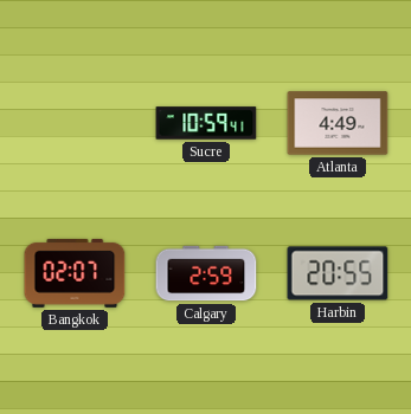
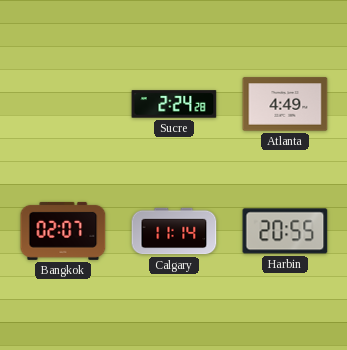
Sucre: 10:59 -> 2:24
Calgary: 2:59 -> 11:14
